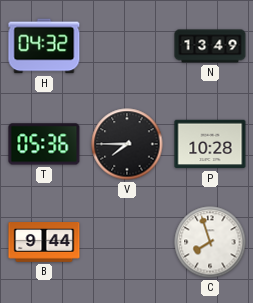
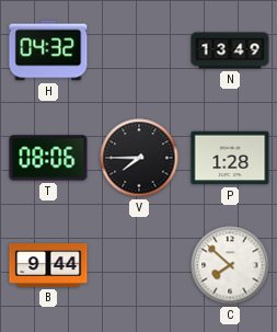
T: 05:36 -> 08:06
P: 10:28 -> 1:28
C: 7:57 -> 7:52
